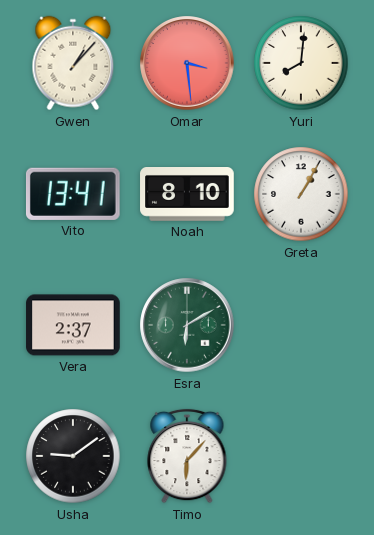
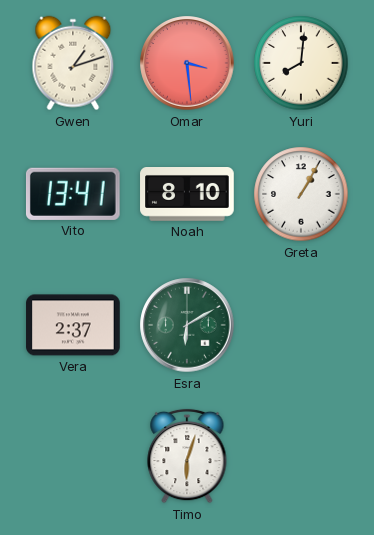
Gwen: 1:07 -> 1:12
Usha: 9:09 -> none
Timo: 6:07 -> 6:03
